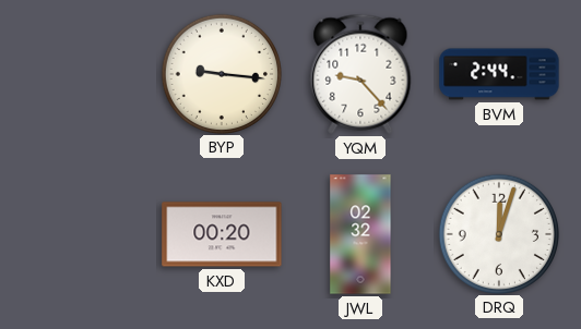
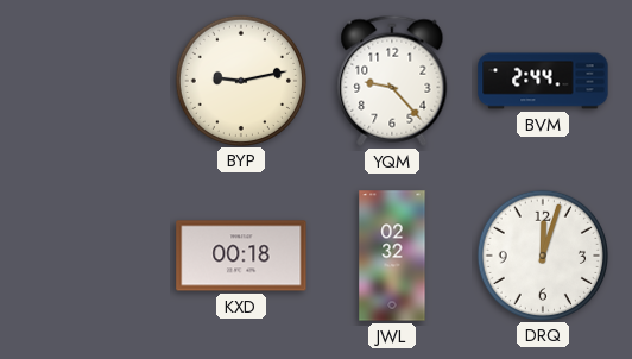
BYP: 9:16 -> 9:13
KXD: 00:20 -> 00:18
